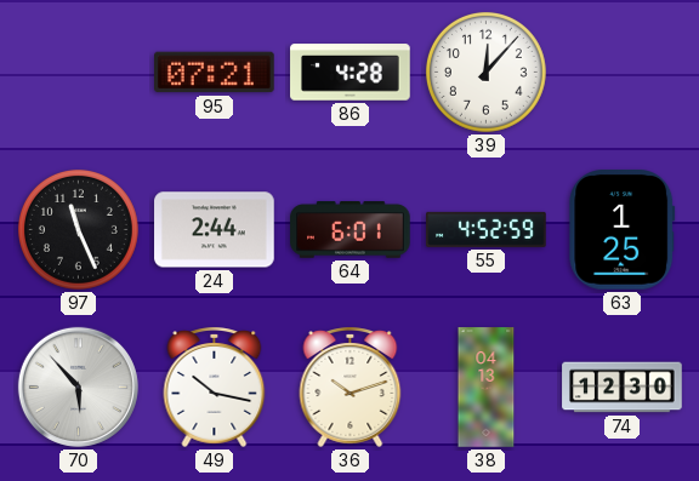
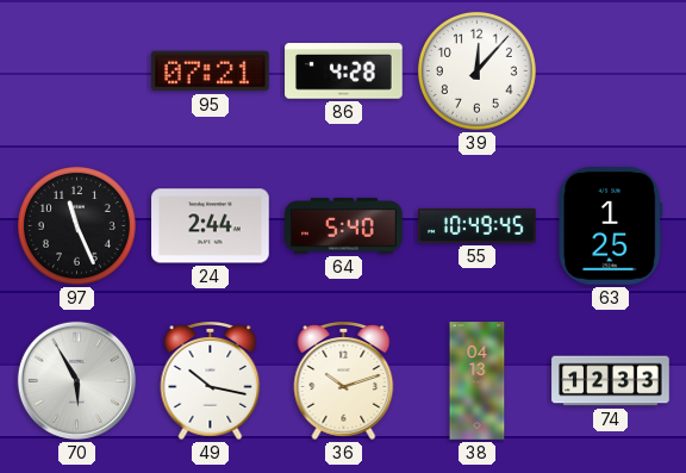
64: 6:01 -> 5:40
55: 4:52 -> 10:49
70: 5:53 -> 5:55
74: 12:30 -> 12:33
